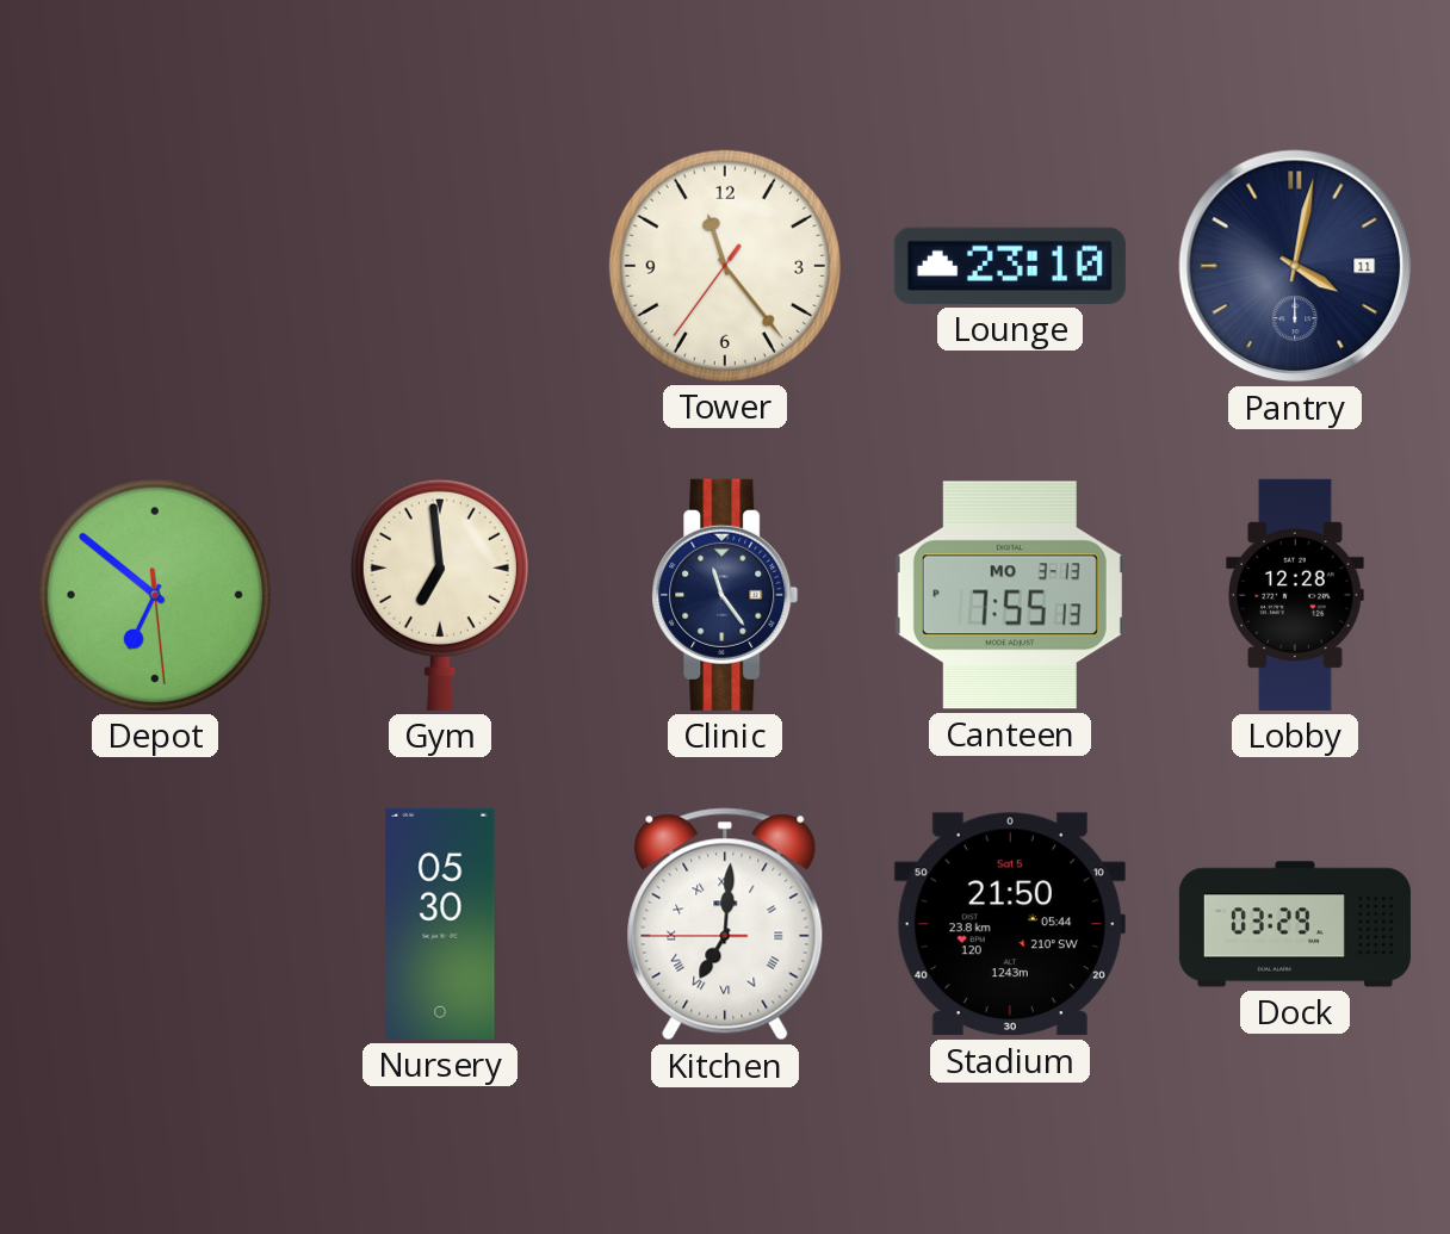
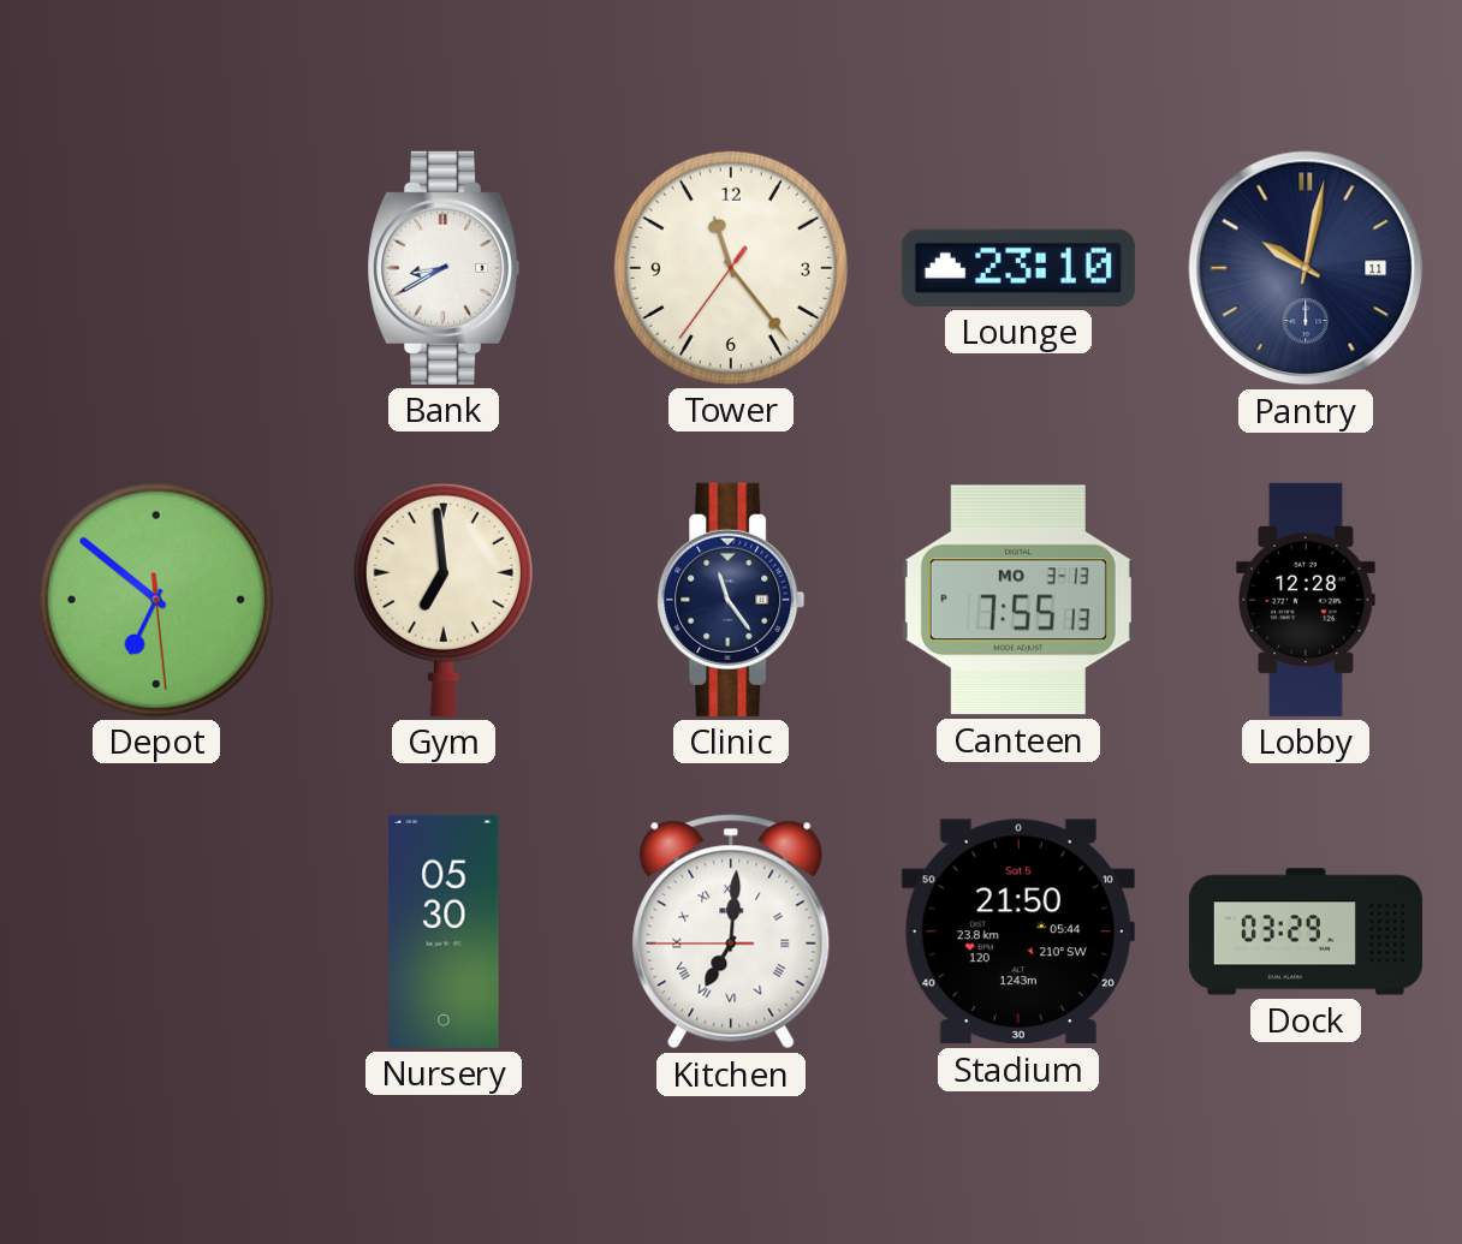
Bank: none -> 8:40
Pantry: 4:02 -> 10:02
